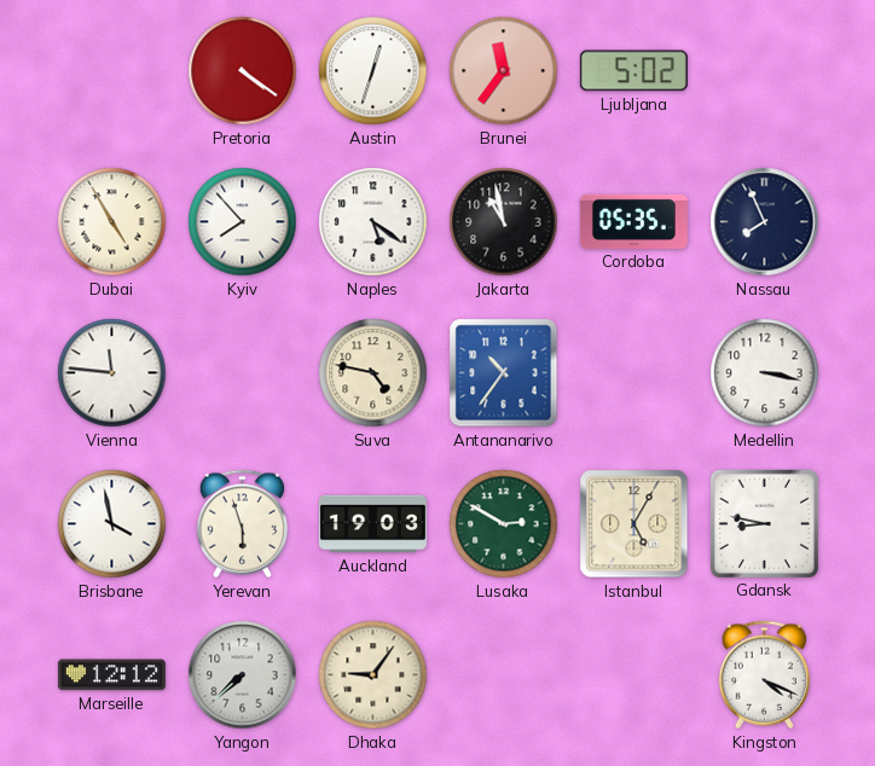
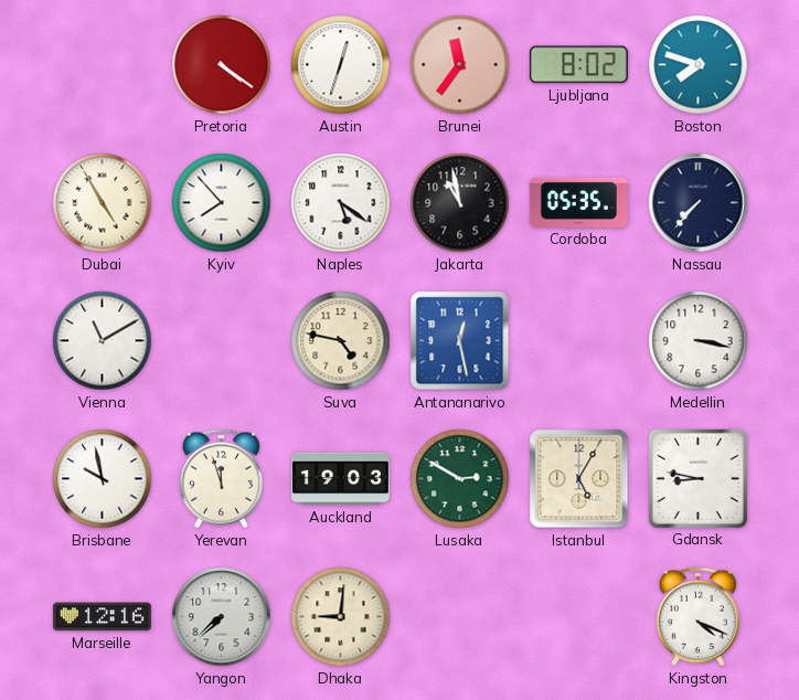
Ljubljana: 5:02 -> 8:02
Boston: none -> 7:48
Nassau: 7:56 -> 7:37
Vienna: 11:46 -> 11:10
Antananarivo: 10:36 -> 12:28
Brisbane: 3:58 -> 9:58
Yerevan: 5:57 -> 11:57
Marseille: 12:12 -> 12:16
Dhaka: 9:06 -> 9:01
